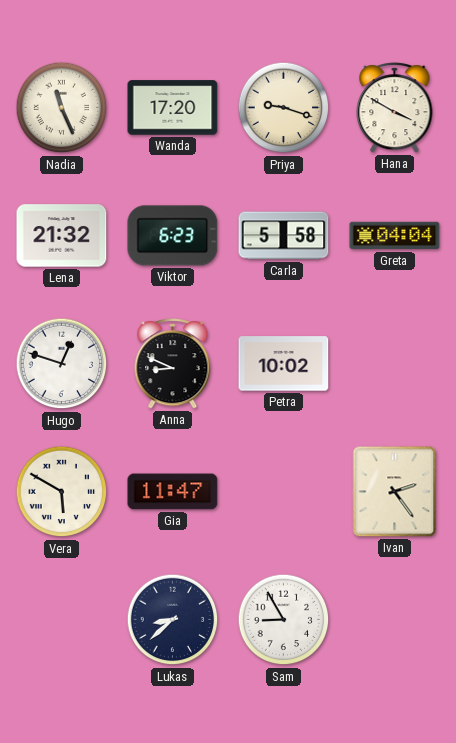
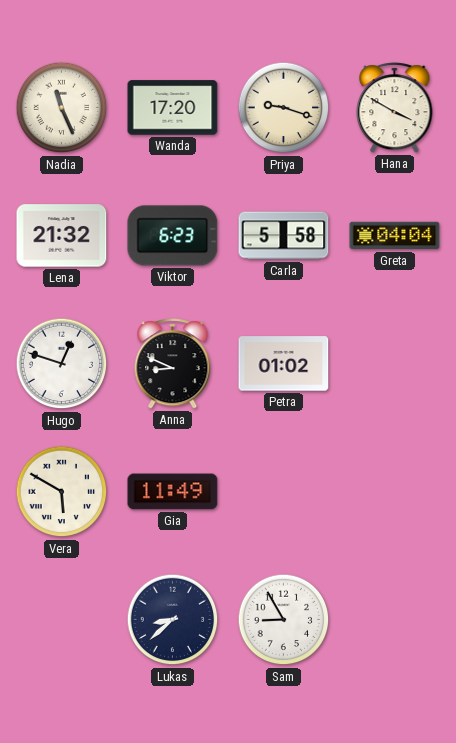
Petra: 10:02 -> 01:02
Gia: 11:47 -> 11:49
Ivan: 2:24 -> none
